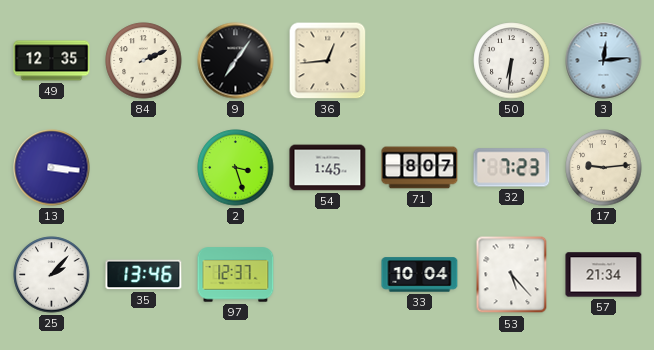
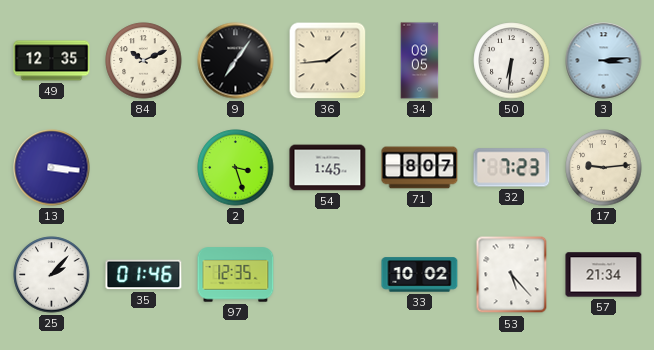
84: 2:11 -> 10:11
36: 12:44 -> 1:44
34: none -> 09:05
3: 12:14 -> 3:14
35: 13:46 -> 01:46
97: 12:37 -> 12:35
33: 10:04 -> 10:02
